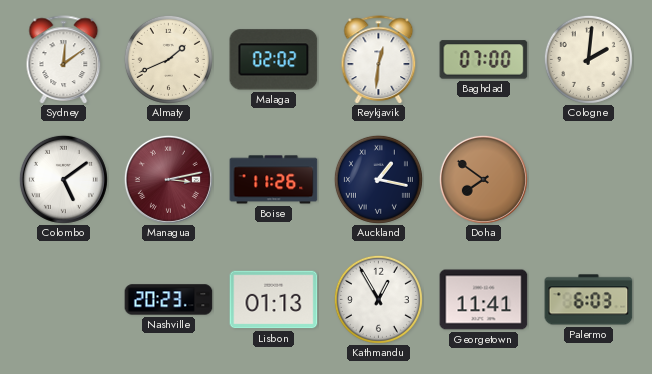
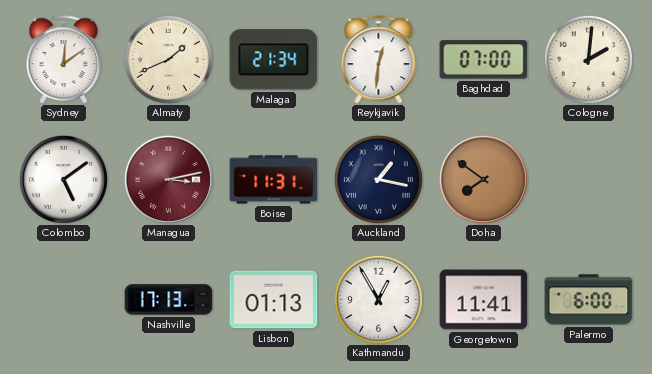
Malaga: 02:02 -> 21:34
Boise: 11:26 -> 11:31
Nashville: 20:23 -> 17:13
Palermo: 6:03 -> 6:00
